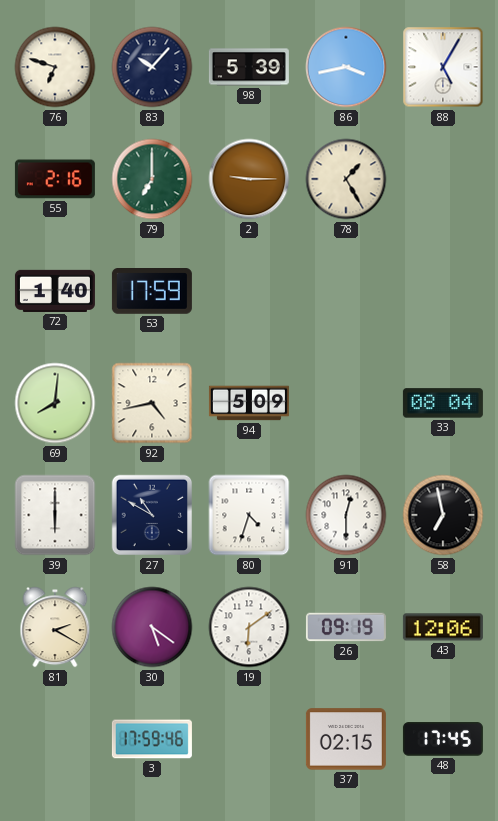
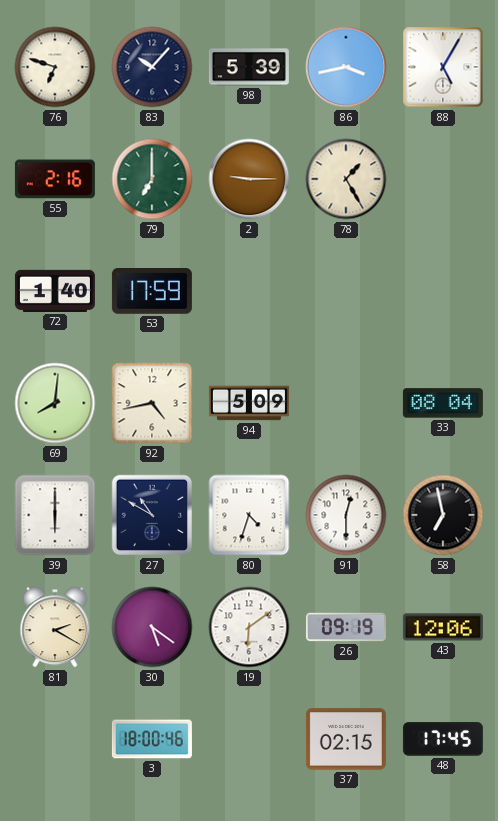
3: 17:59 -> 18:00
